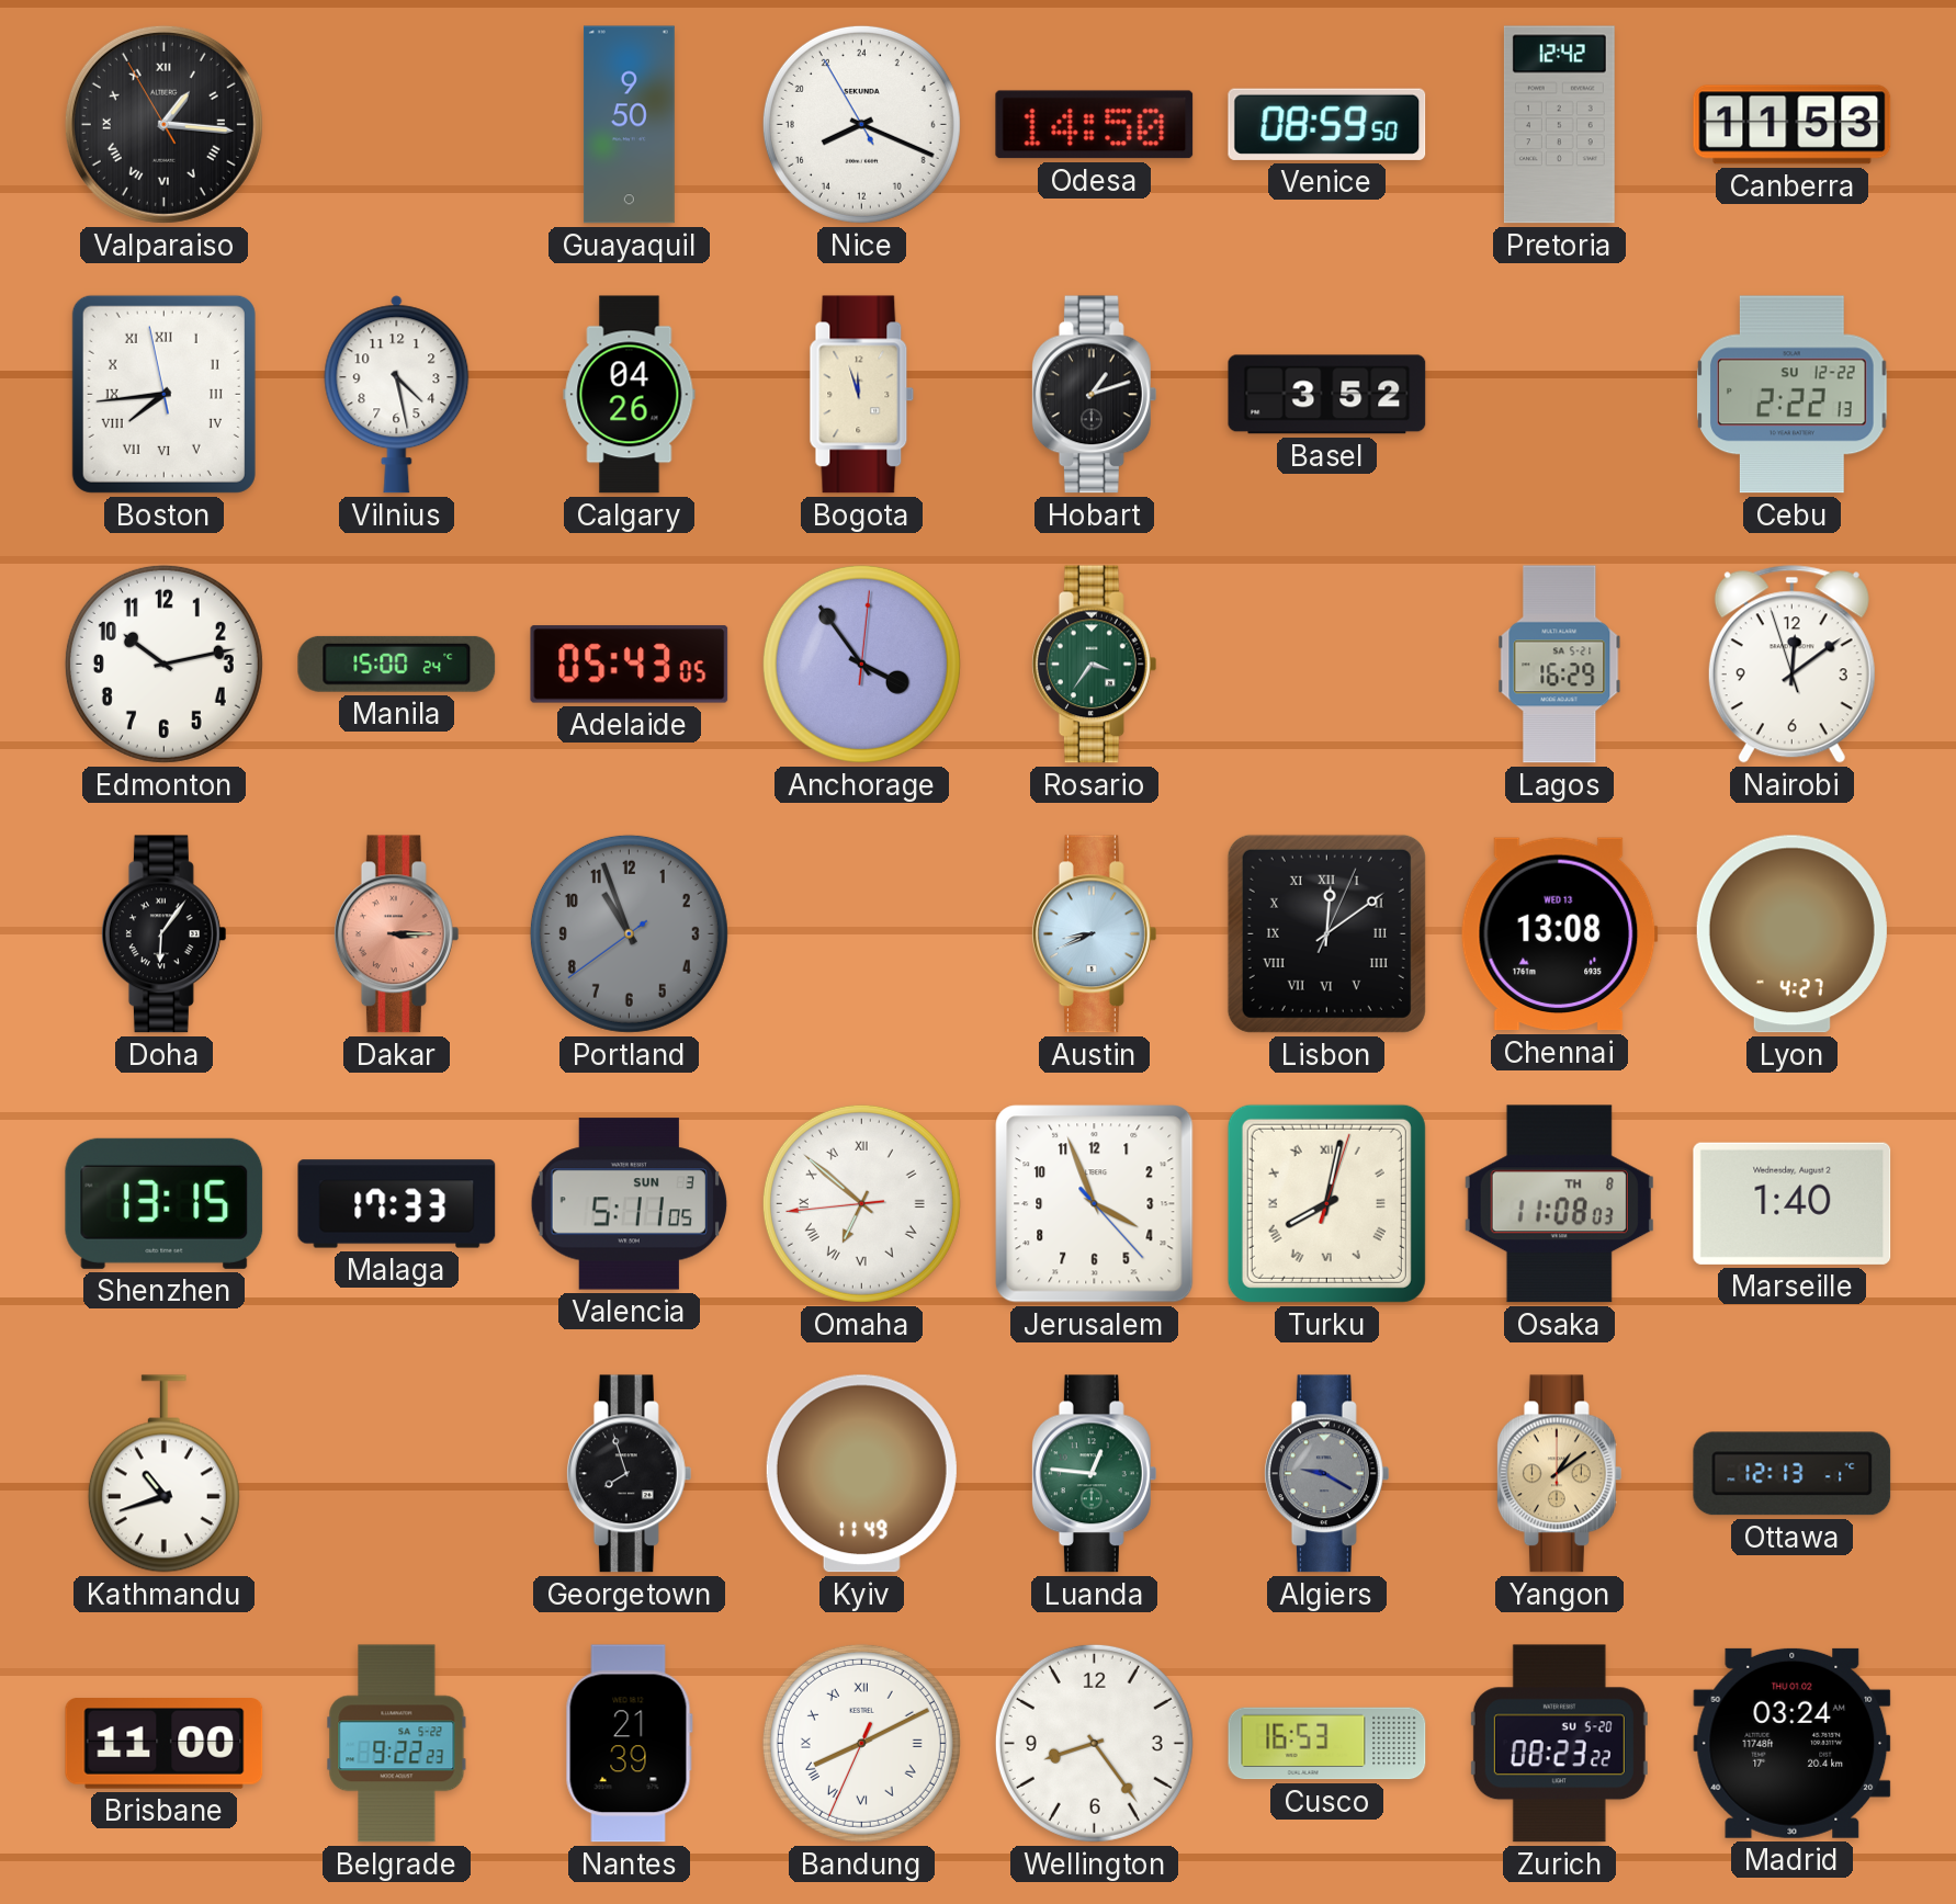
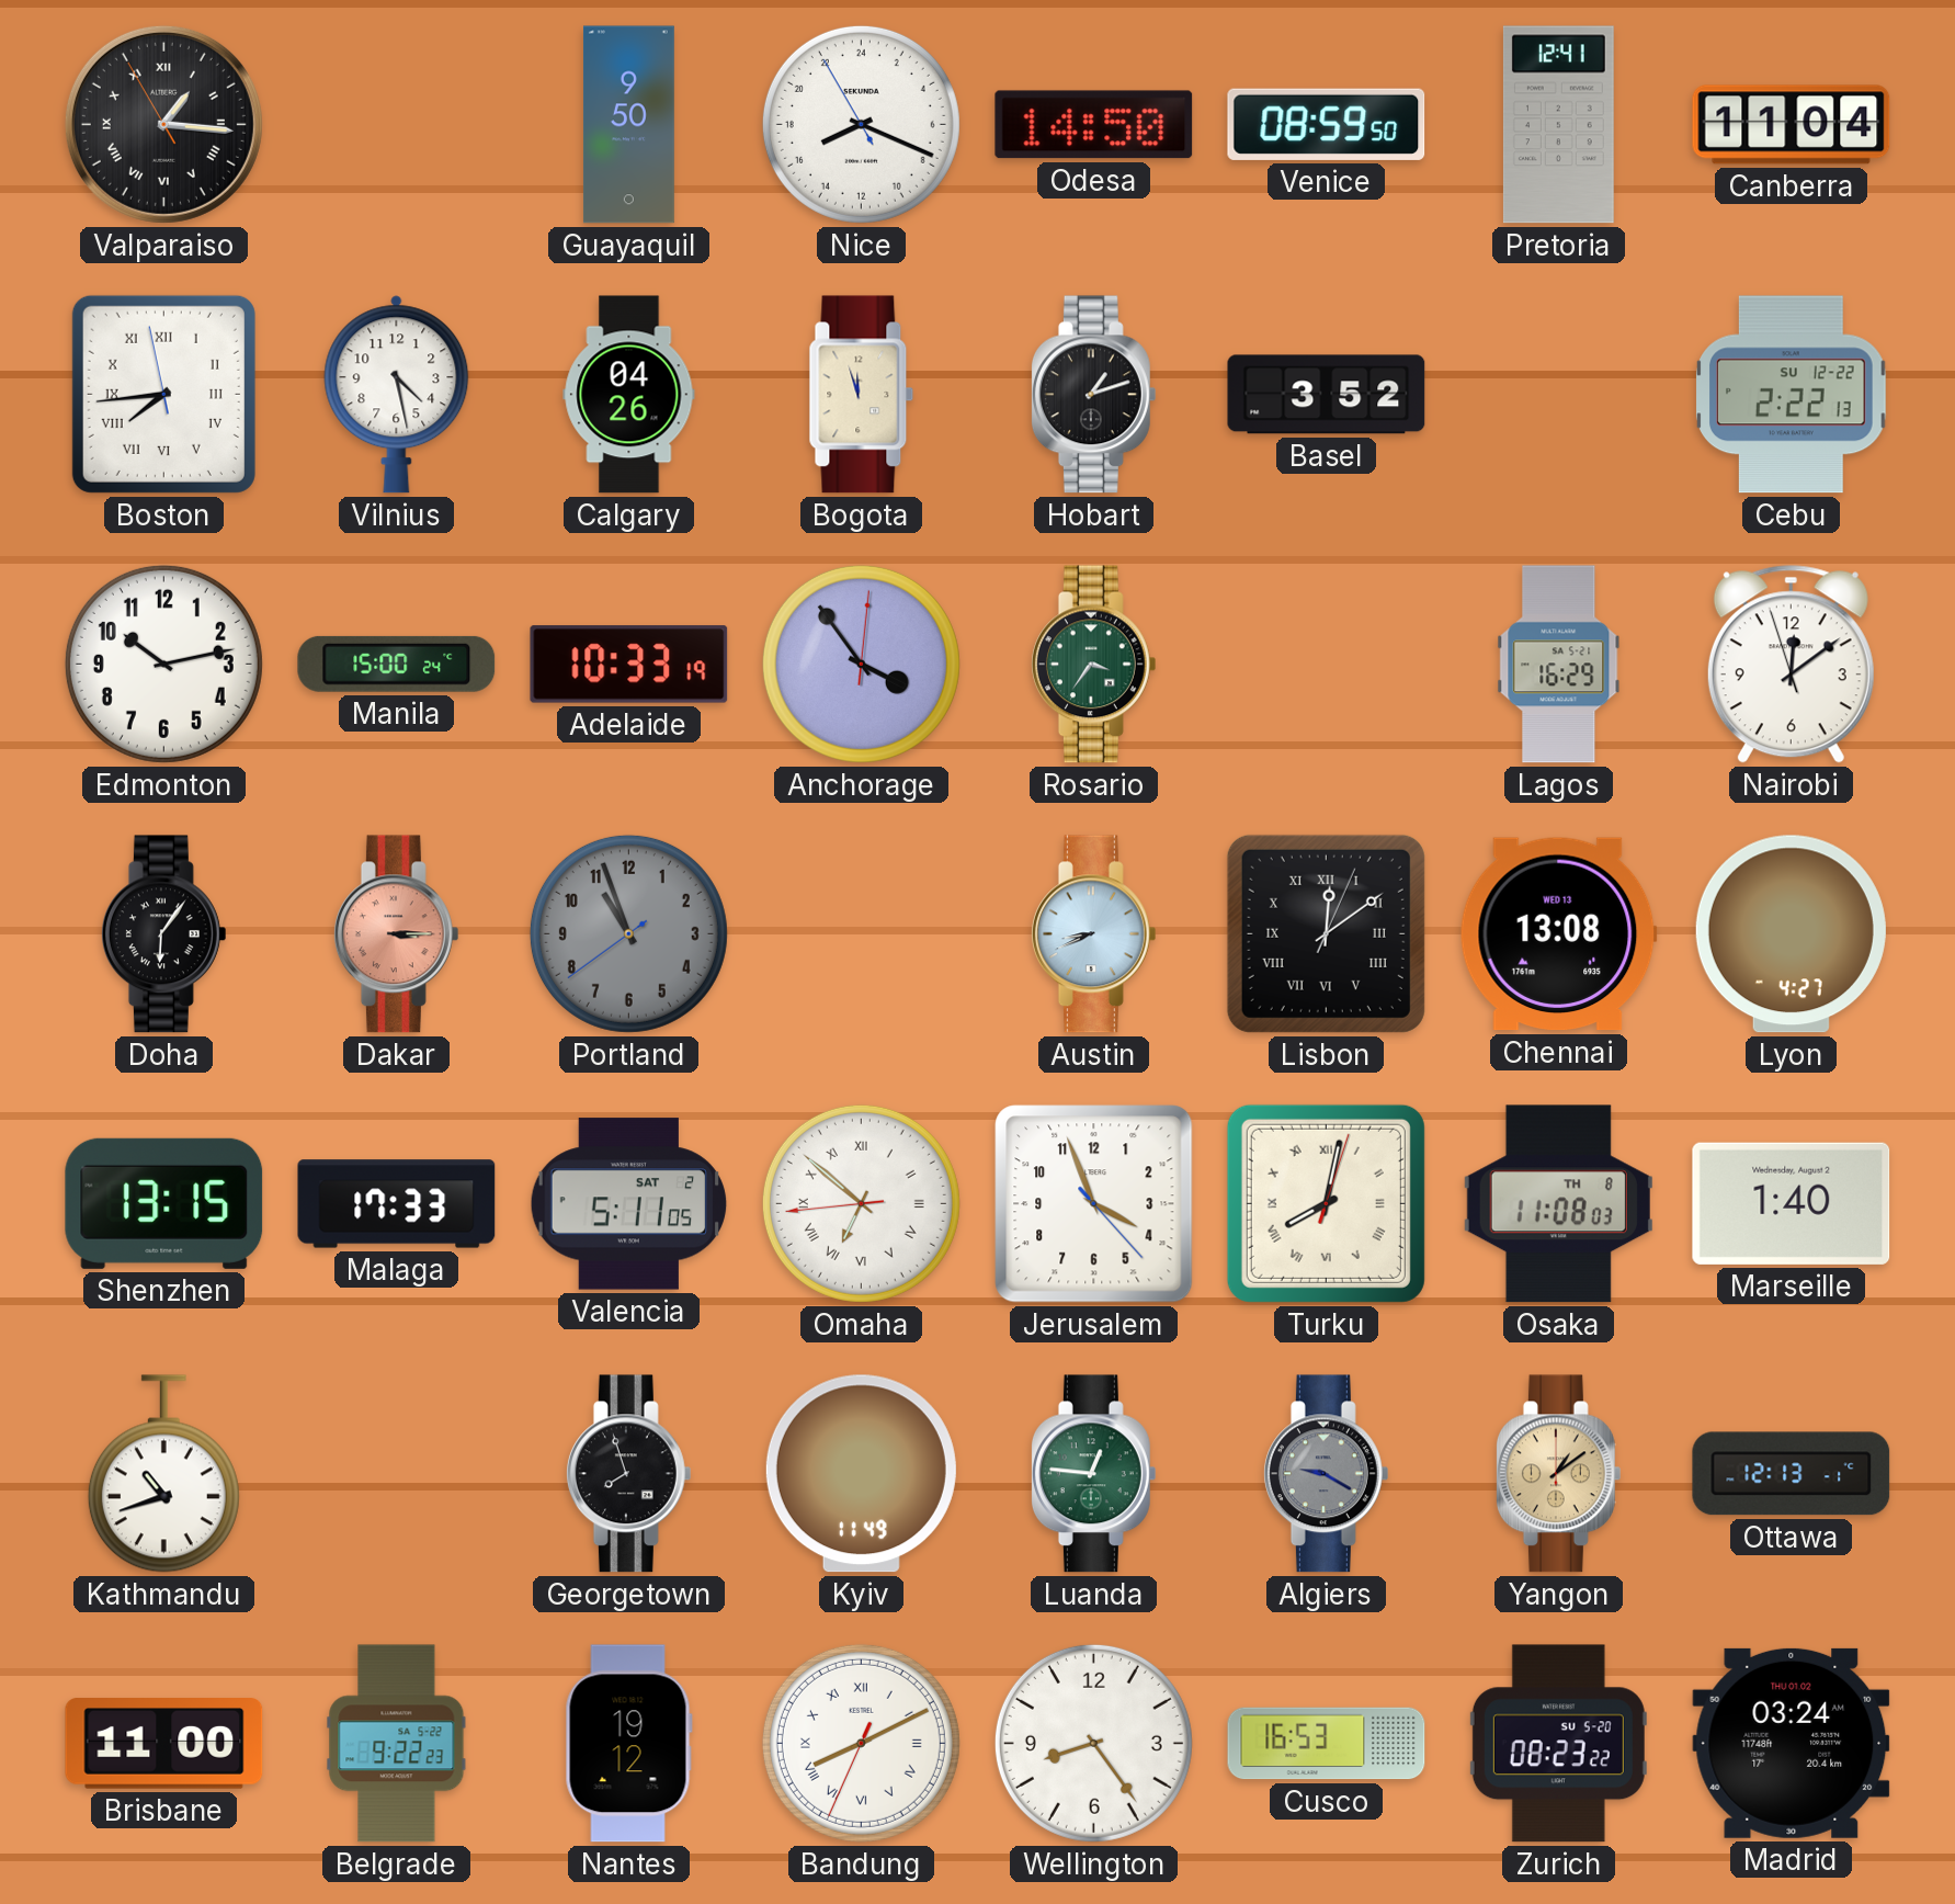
Pretoria: 12:42 -> 12:41
Canberra: 11:53 -> 11:04
Adelaide: 05:43 -> 10:33
Valencia date: SUN 3 -> SAT 2
Nantes: 21:39 -> 19:12
